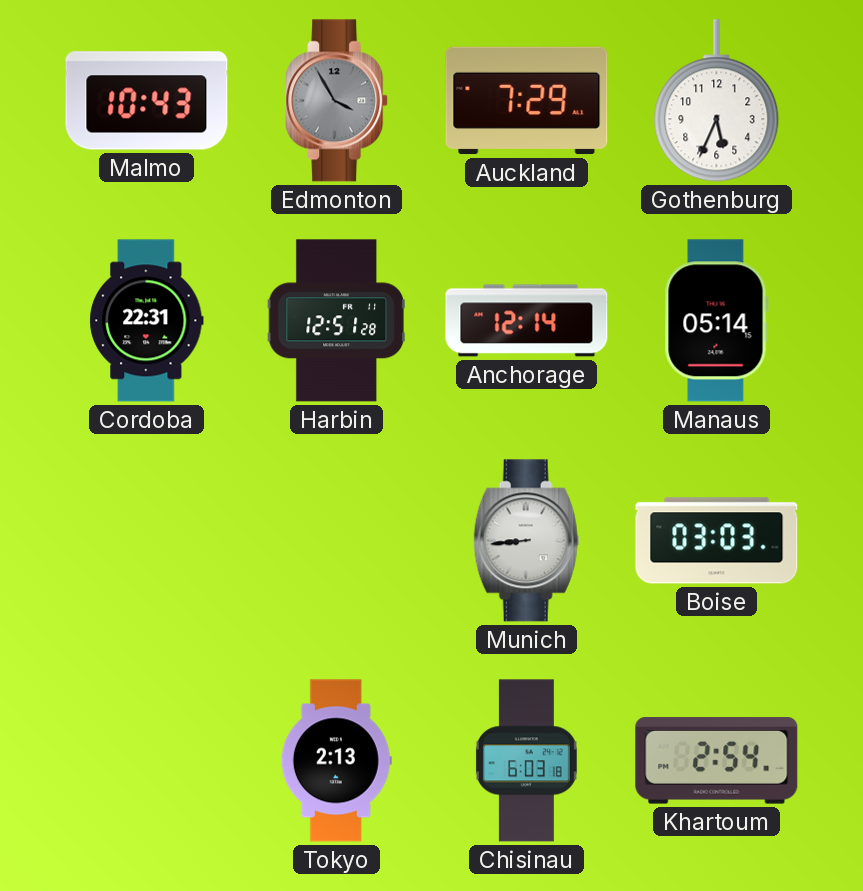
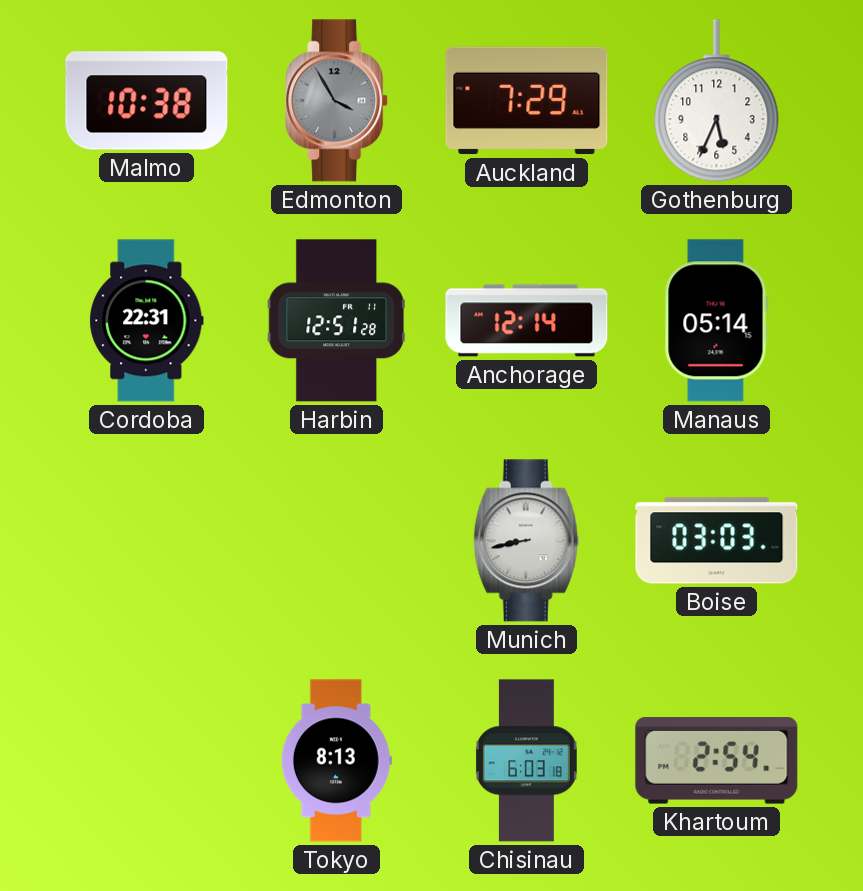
Malmo: 10:43 -> 10:38
Munich: 8:44 -> 8:43
Tokyo: 2:13 -> 8:13
